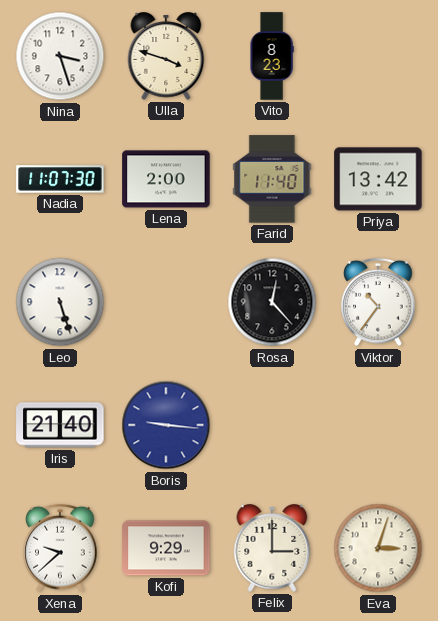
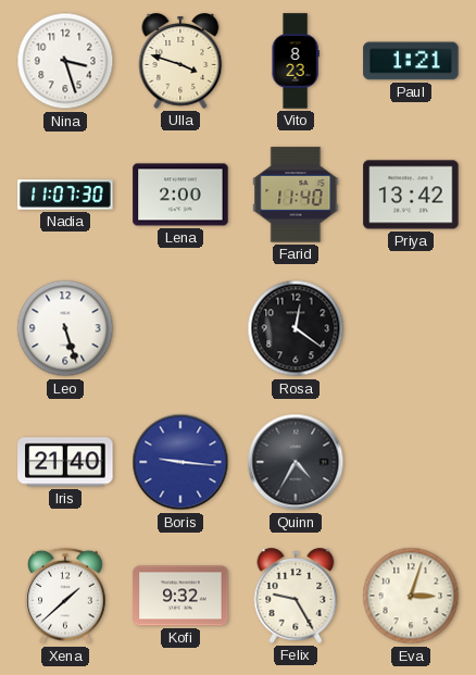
Paul: none -> 1:21
Rosa: 12:23 -> 12:21
Viktor: 10:36 -> none
Quinn: none -> 4:35
Xena: 9:38 -> 1:38
Kofi: 9:29 -> 9:32
Felix: 3:00 -> 9:25
